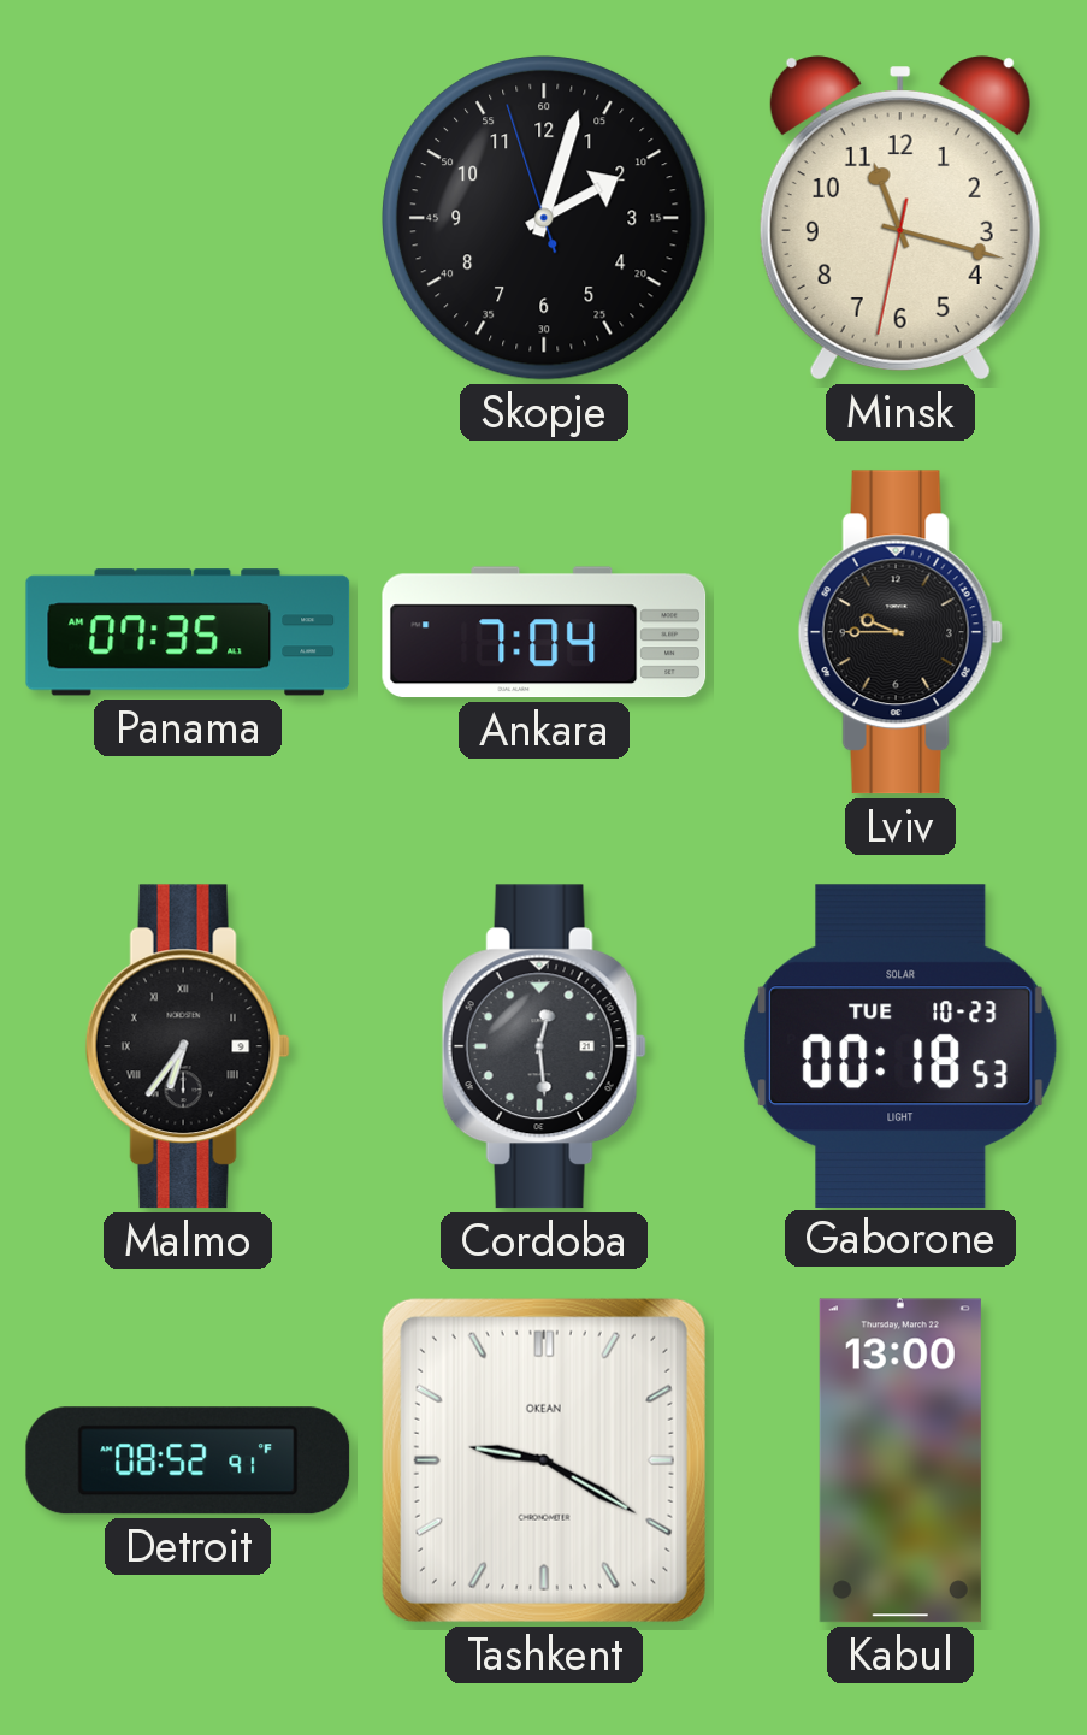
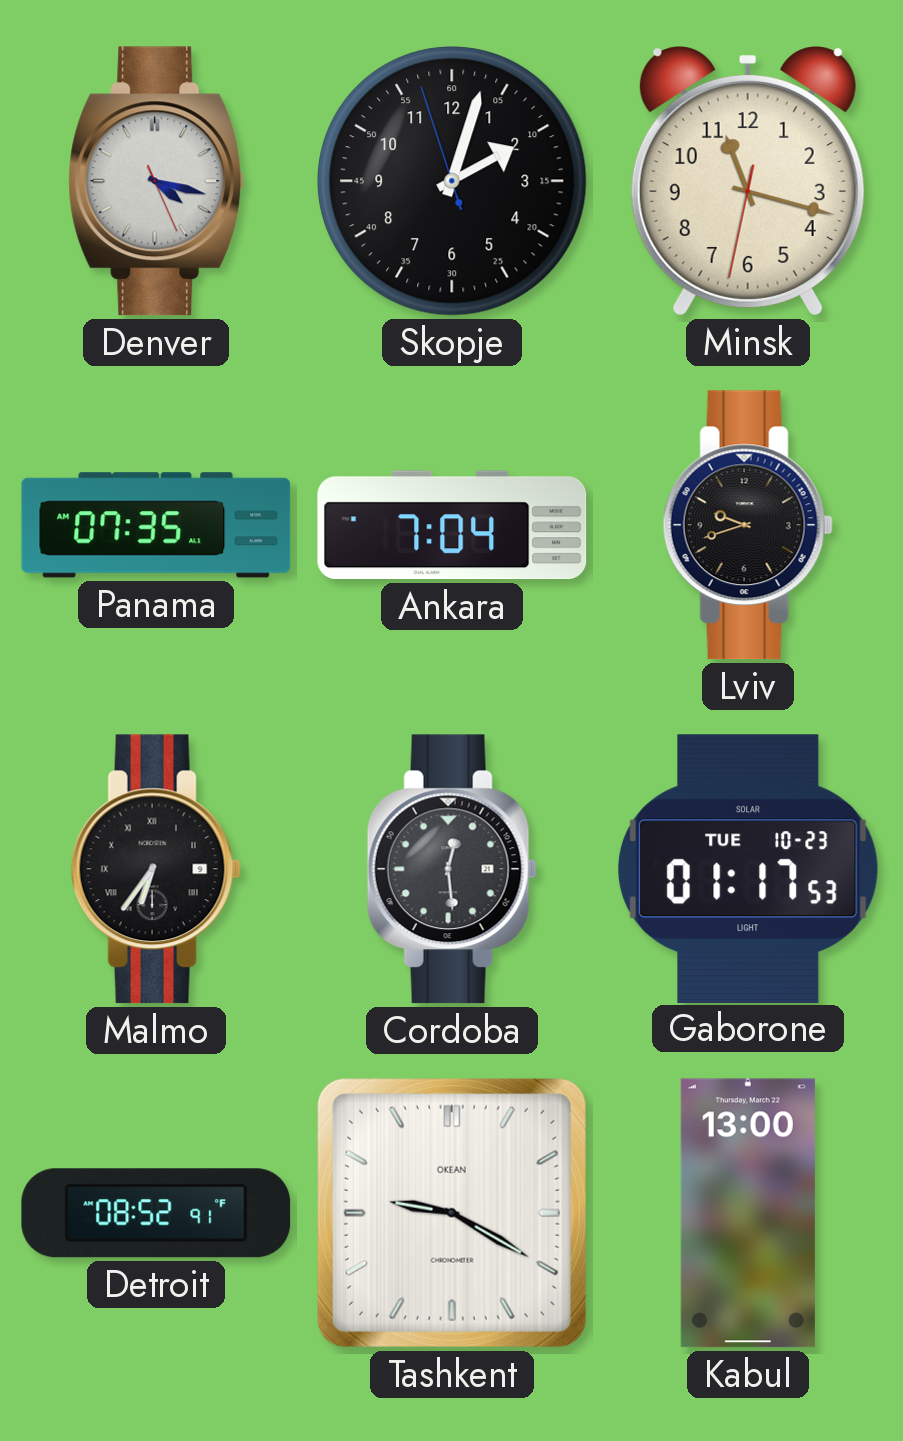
Denver: none -> 4:17
Lviv: 9:45 -> 9:42
Gaborone: 00:18 -> 01:17
